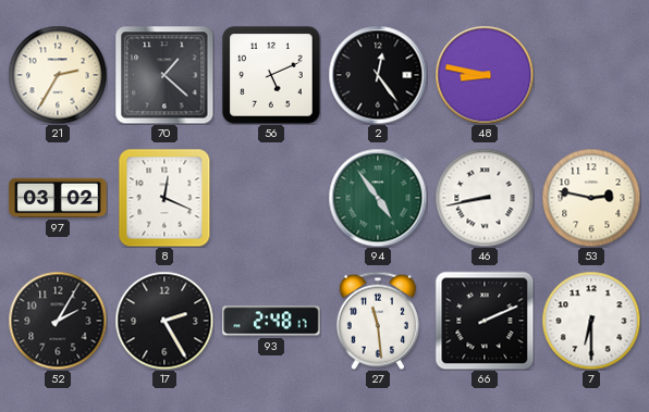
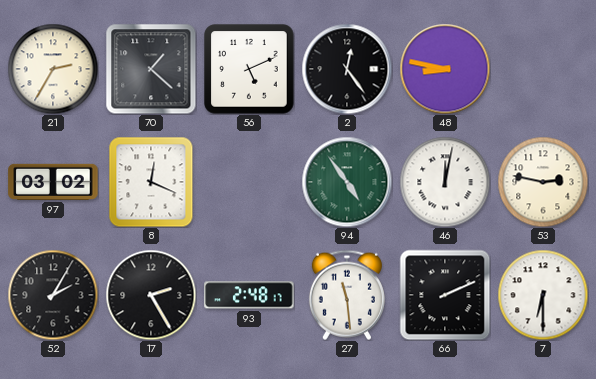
46: 8:43 -> 12:02
